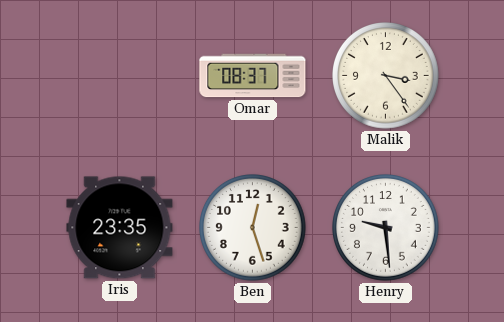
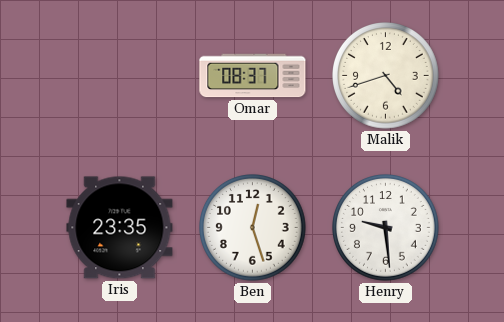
Malik: 3:24 -> 4:42
